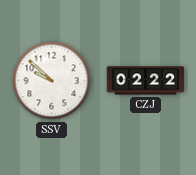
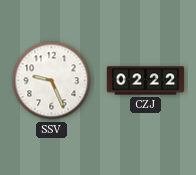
SSV: 9:52 -> 9:26
